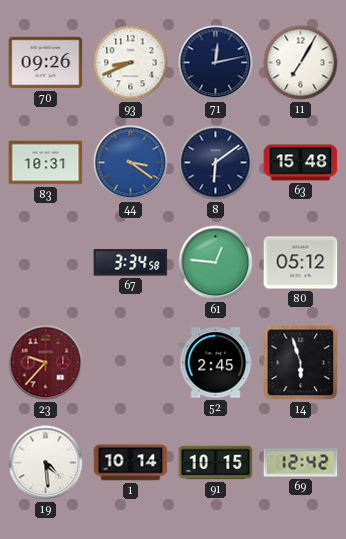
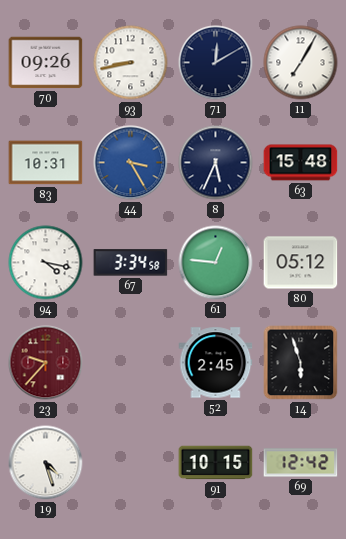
93: 8:41 -> 8:43
71: 12:13 -> 12:10
44: 3:21 -> 3:25
8: 6:09 -> 5:34
94: none -> 4:17
19: 4:29 -> 4:27
1: 10:14 -> none
